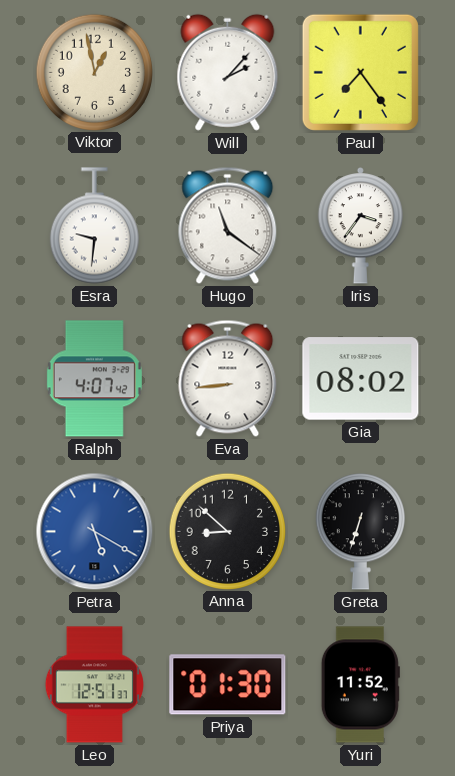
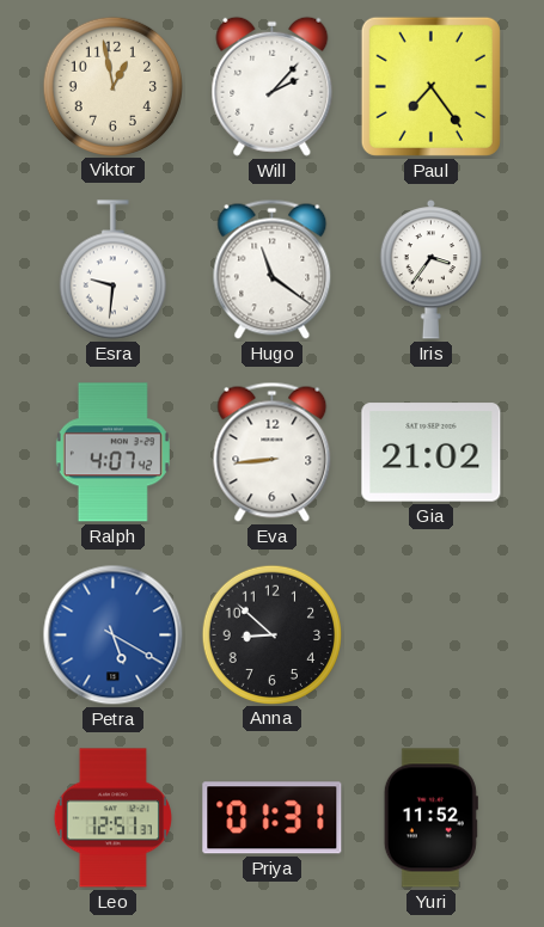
Gia: 08:02 -> 21:02
Greta: 6:33 -> none
Priya: 01:30 -> 01:31
